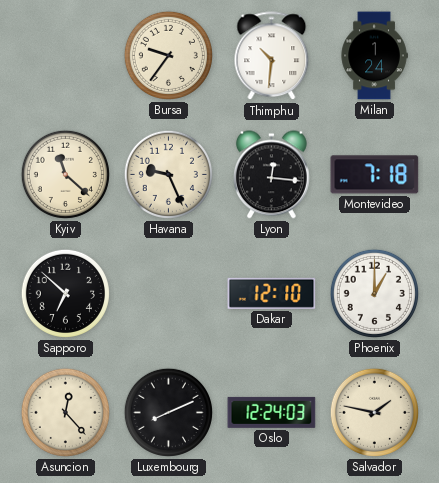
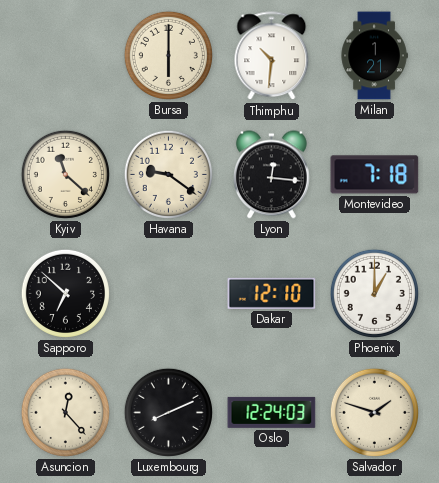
Bursa: 9:36 -> 6:00
Milan: 1:24 -> 1:21
Havana: 9:26 -> 9:21
Salvador: 1:47 -> 1:48
